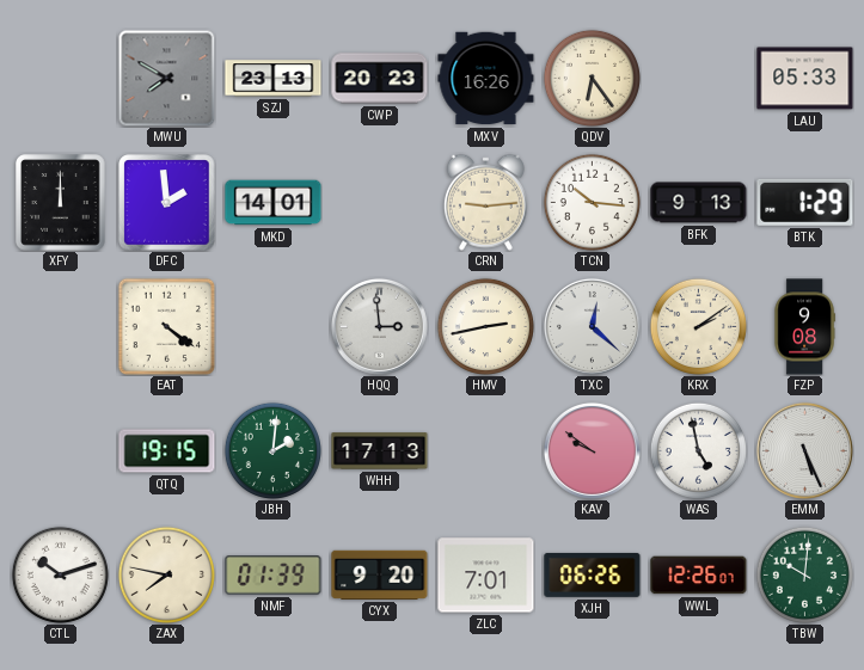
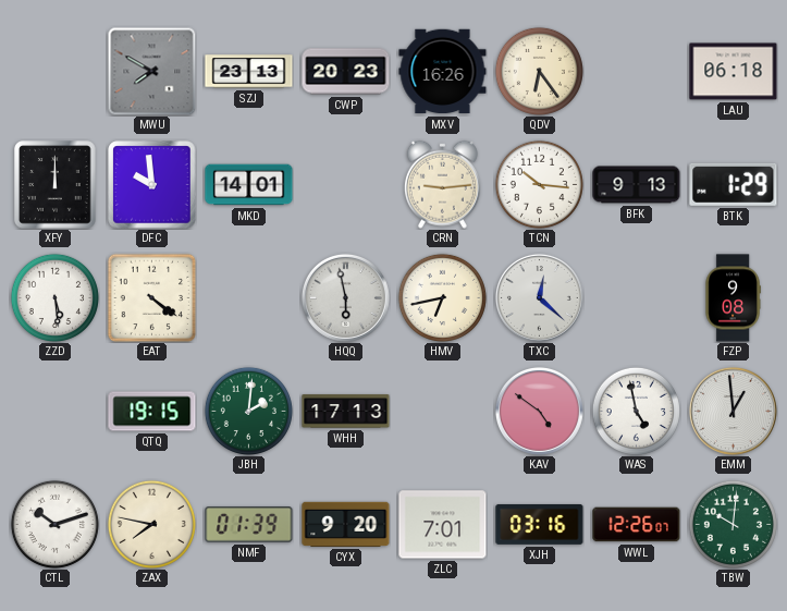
LAU: 05:33 -> 06:18
DFC: 1:59 -> 9:59
ZZD: none -> 5:29
HQQ: 2:59 -> 5:58
HMV: 2:43 -> 6:43
KRX: 2:09 -> none
KAV: 9:51 -> 4:51
EMM: 5:26 -> 12:59
XJH: 06:26 -> 03:16
